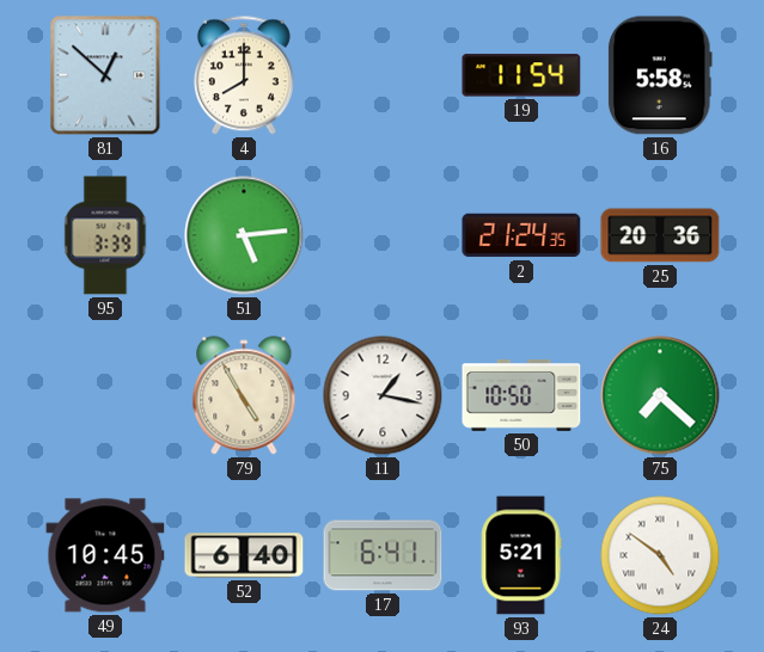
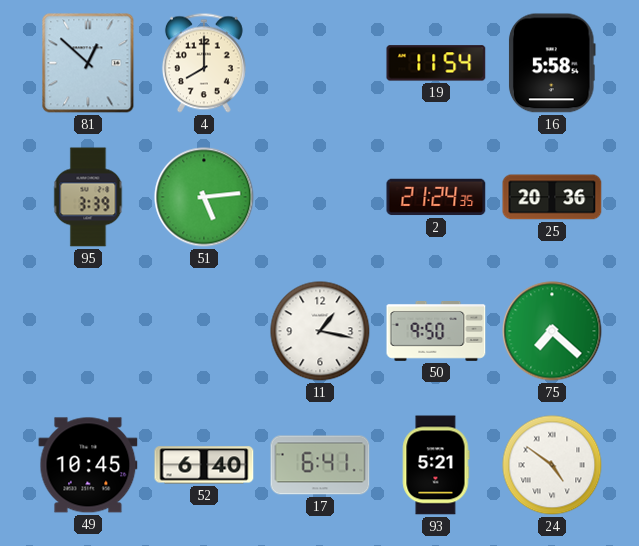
79: 4:55 -> none
50: 10:50 -> 9:50
